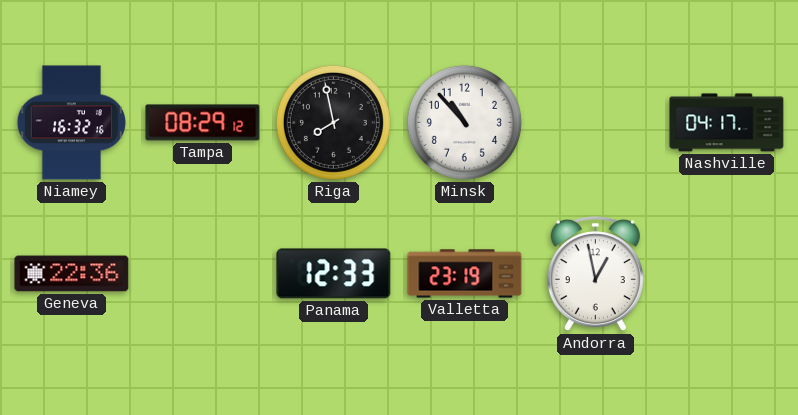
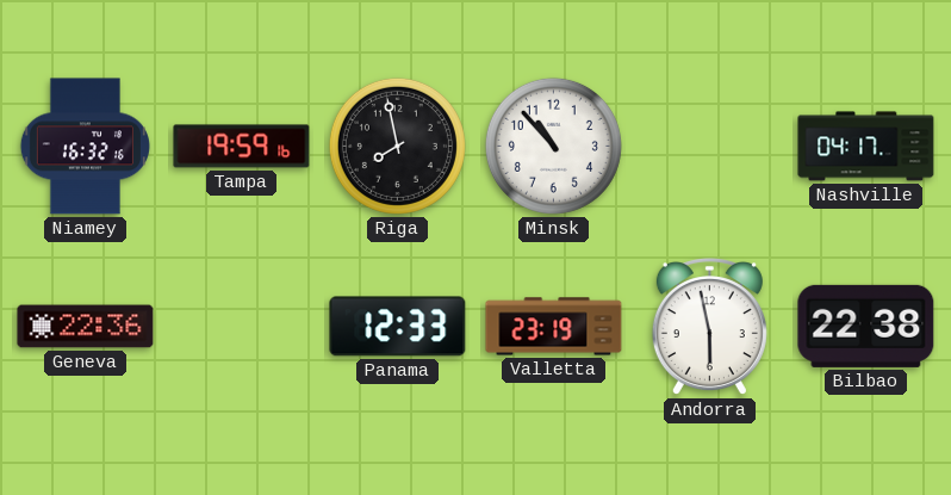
Tampa: 08:29 -> 19:59
Andorra: 12:58 -> 5:58
Bilbao: none -> 22:38
